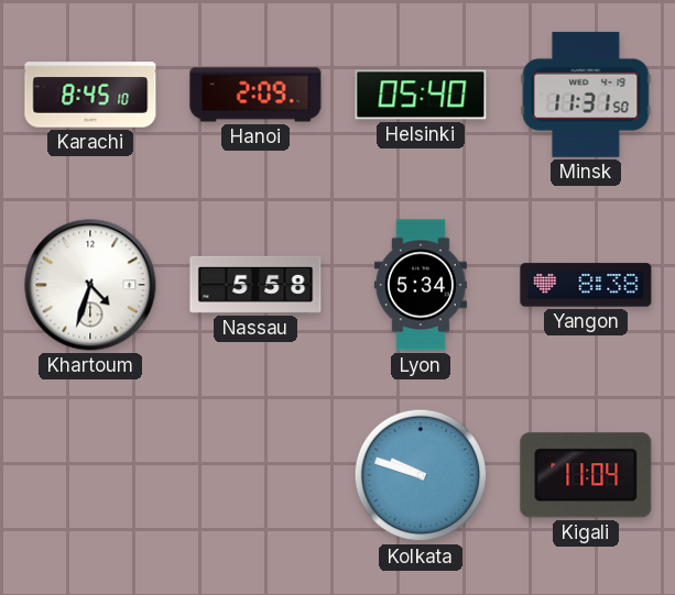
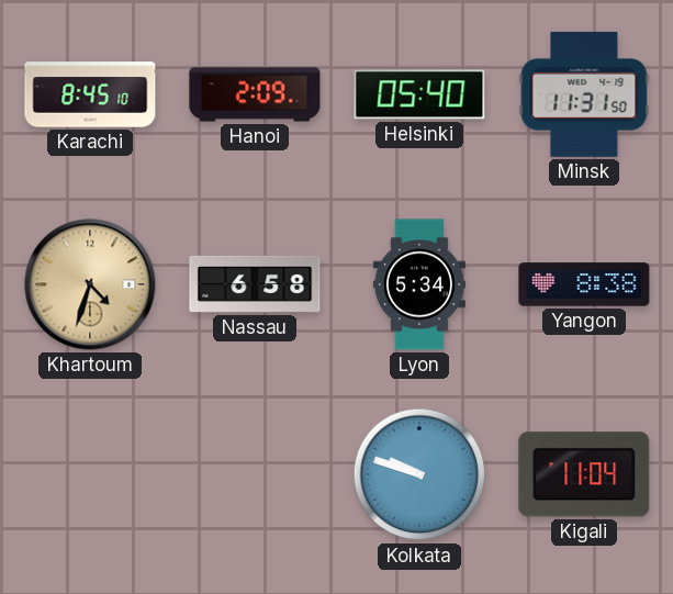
Khartoum dial: white -> champagne
Nassau: 5:58 -> 6:58
